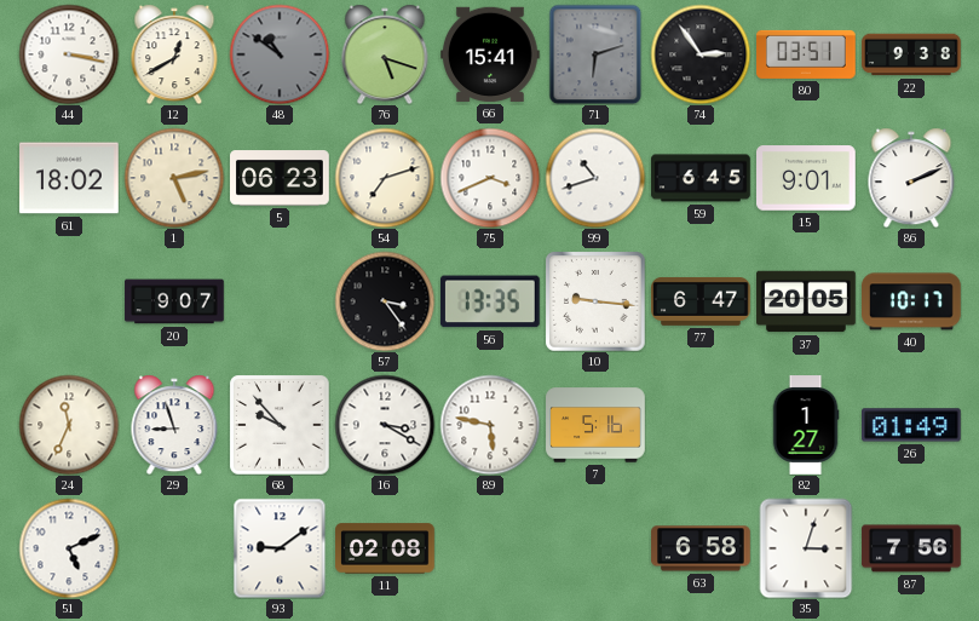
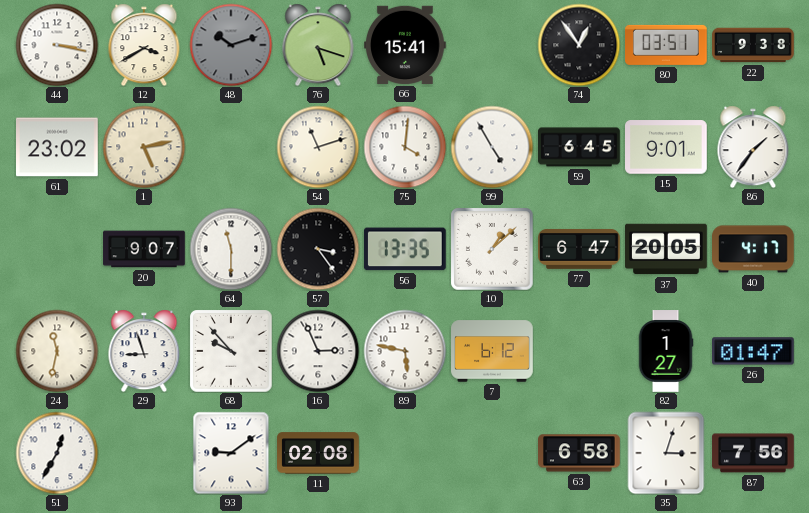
12: 12:40 -> 3:40
48: 10:51 -> 10:12
71: 6:12 -> none
74: 2:54 -> 12:54
61: 18:02 -> 23:02
5: 06:23 -> none
54: 7:12 -> 11:12
75: 3:41 -> 4:01
99: 10:42 -> 4:55
86: 2:11 -> 1:36
64: none -> 11:30
10: 9:16 -> 1:08
40: 10:17 -> 4:17
24: 11:34 -> 11:32
16: 3:20 -> 2:56
7: 5:16 -> 6:12
26: 01:49 -> 01:47
51: 5:11 -> 12:35
